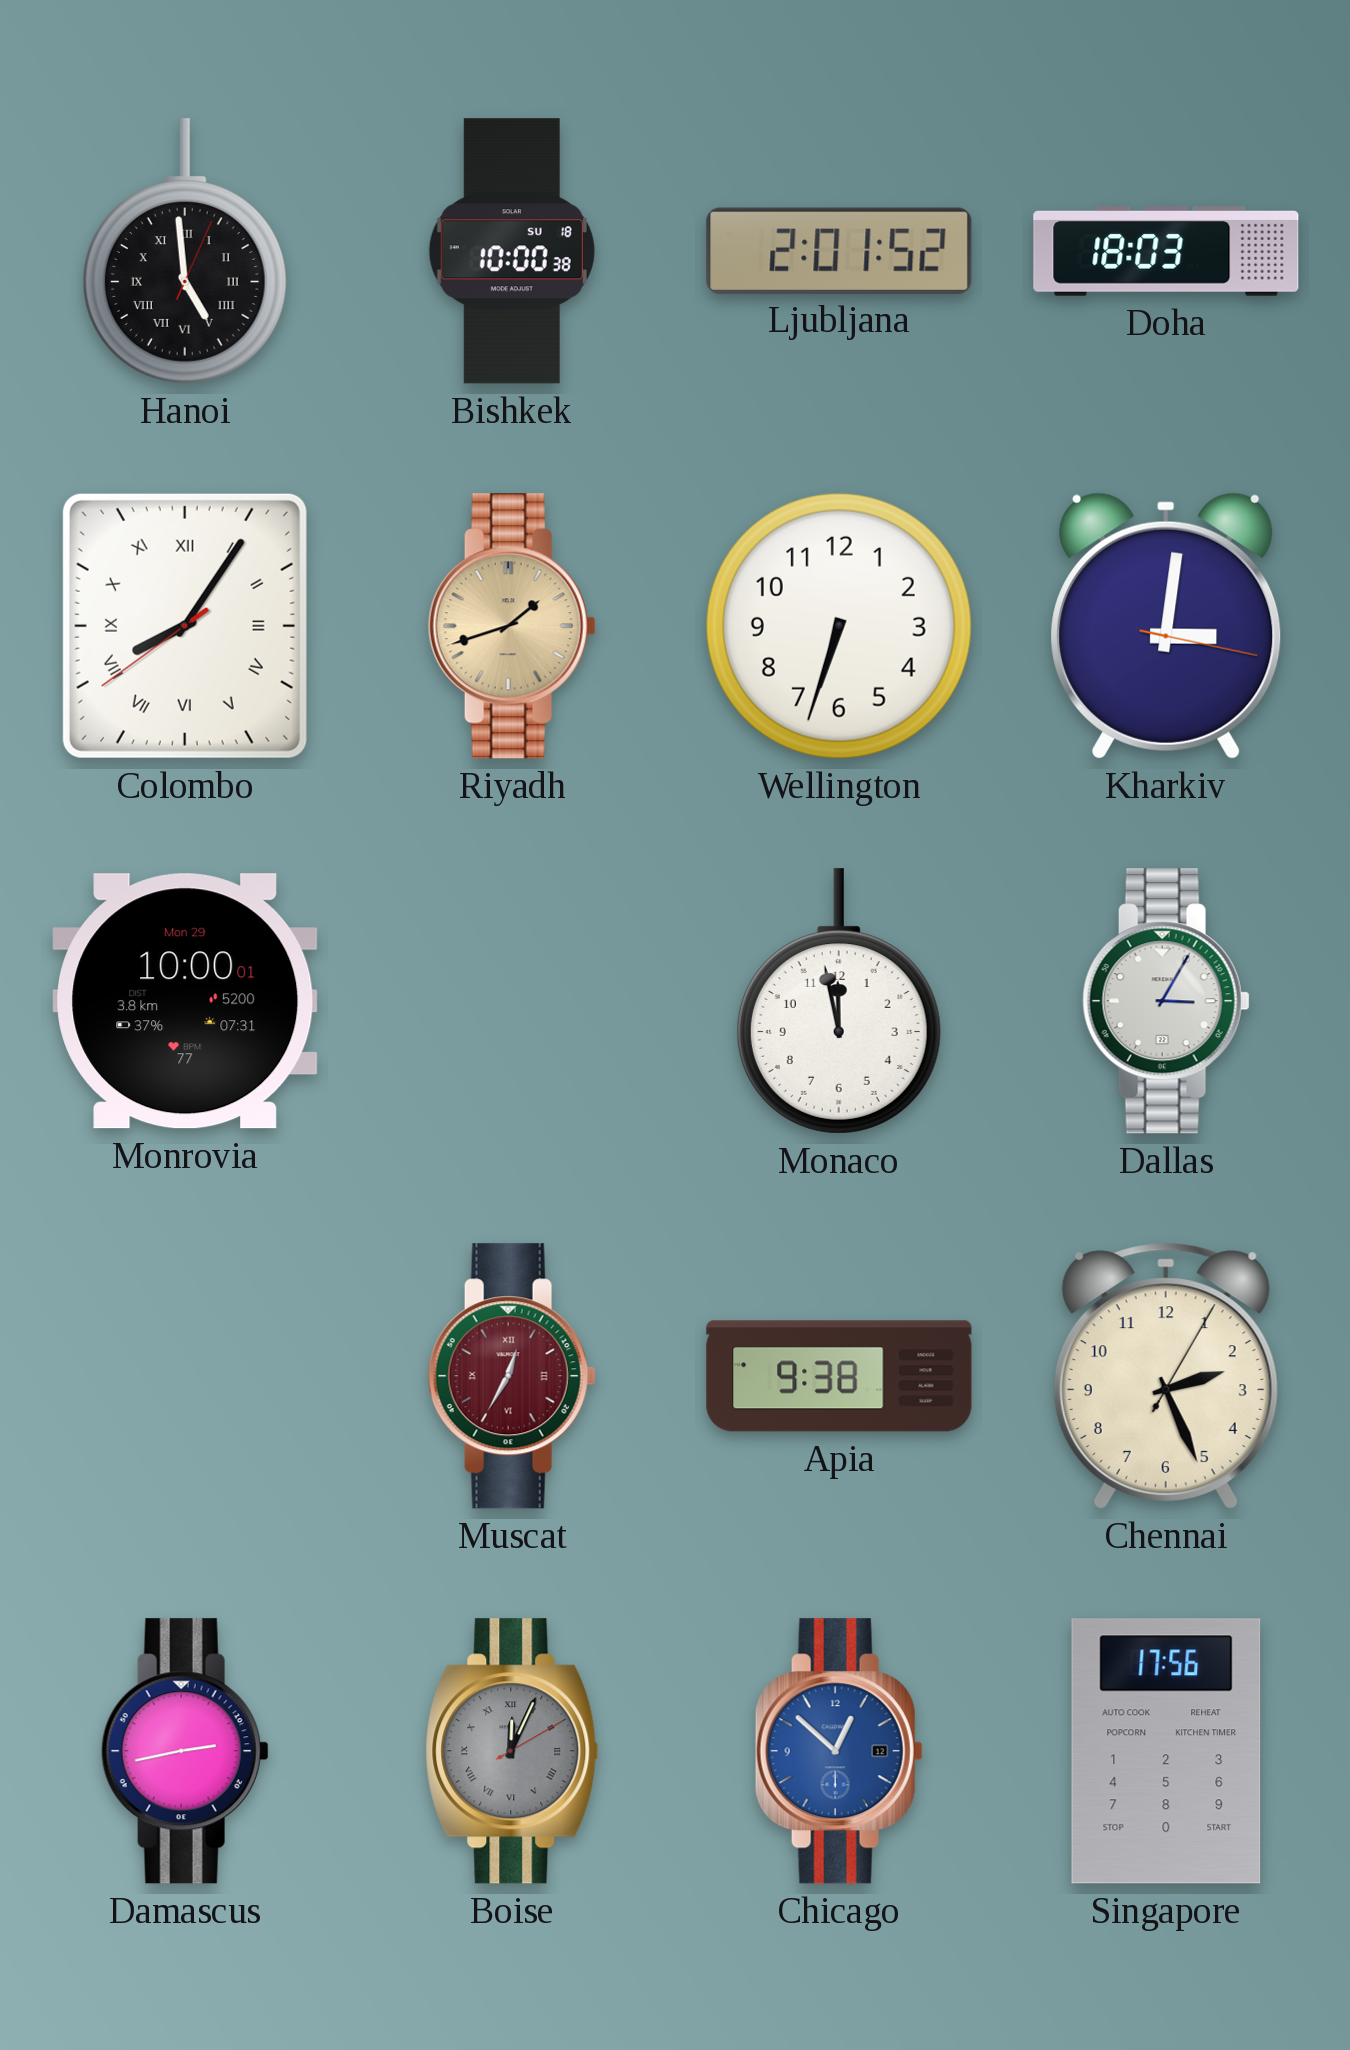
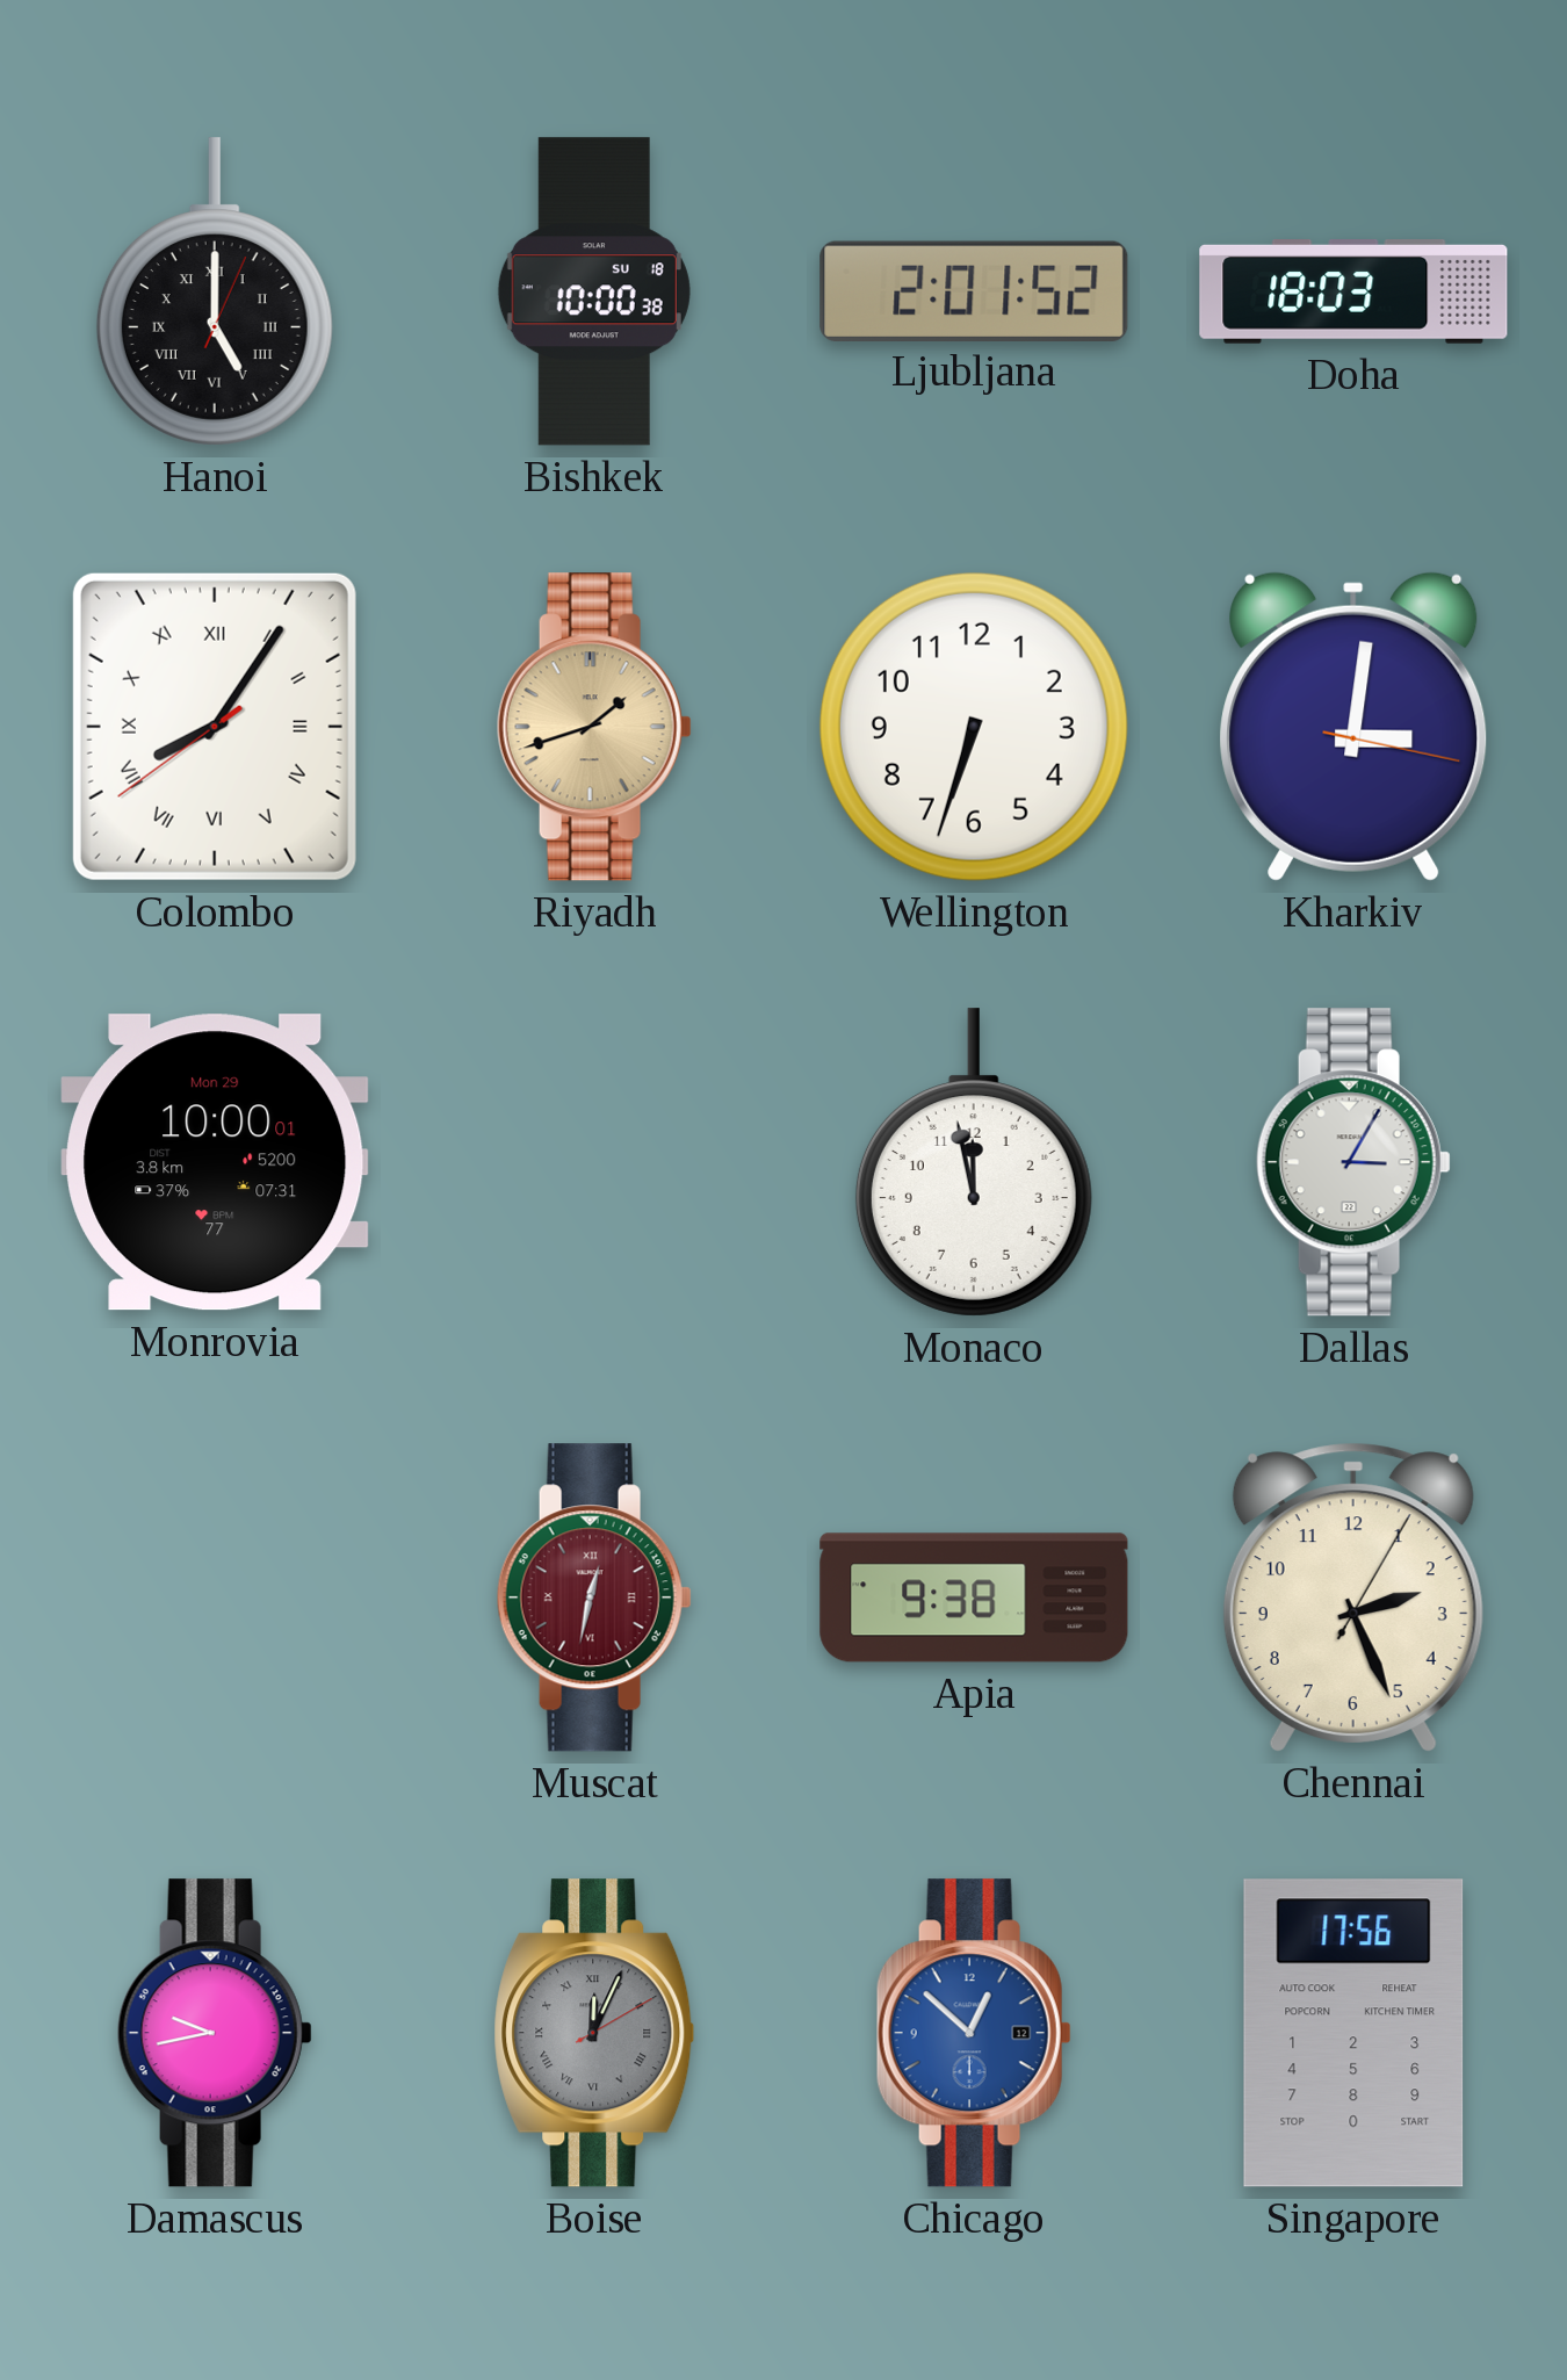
Hanoi: 4:59 -> 5:00
Muscat: 12:35 -> 12:32
Damascus: 2:43 -> 9:43
